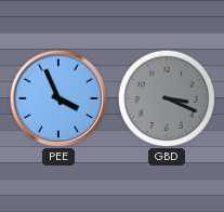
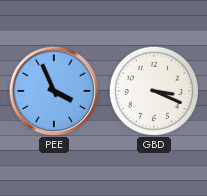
GBD dial: grey -> white
